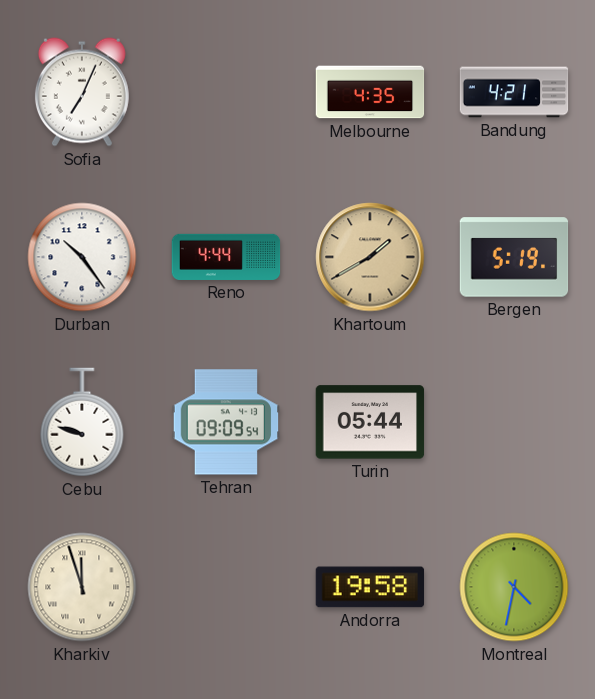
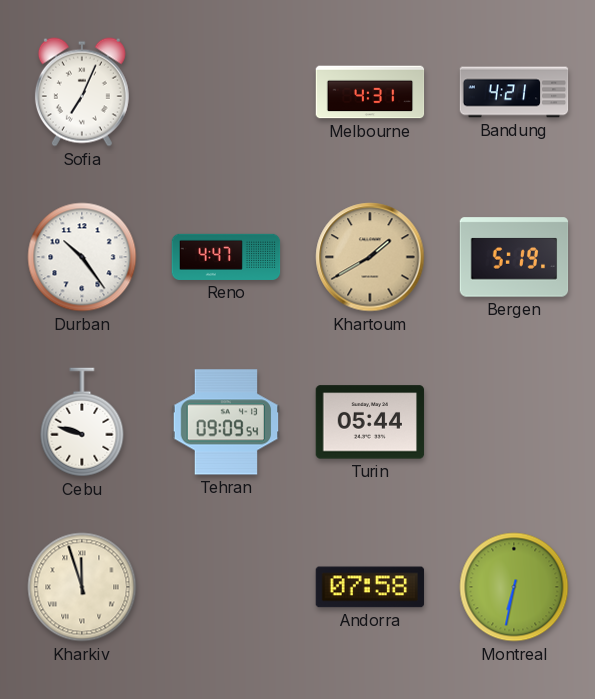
Melbourne: 4:35 -> 4:31
Reno: 4:44 -> 4:47
Andorra: 19:58 -> 07:58
Montreal: 4:32 -> 6:32
